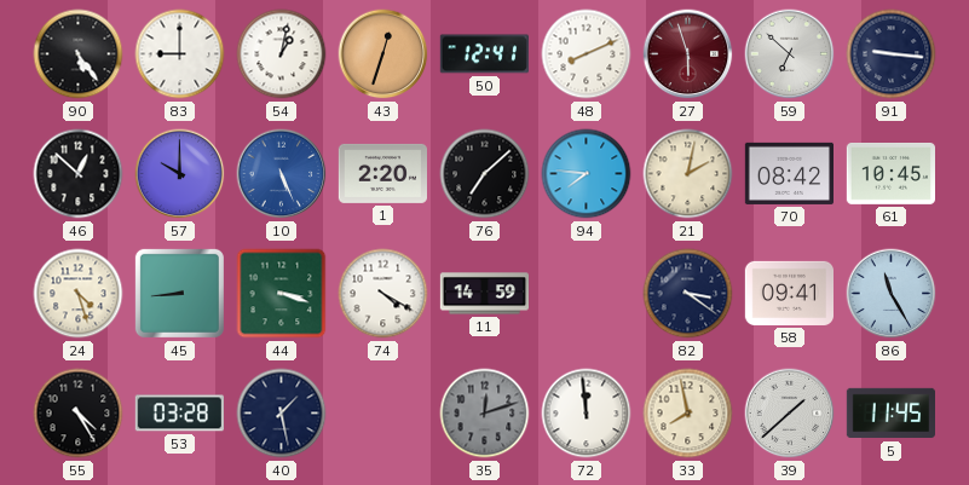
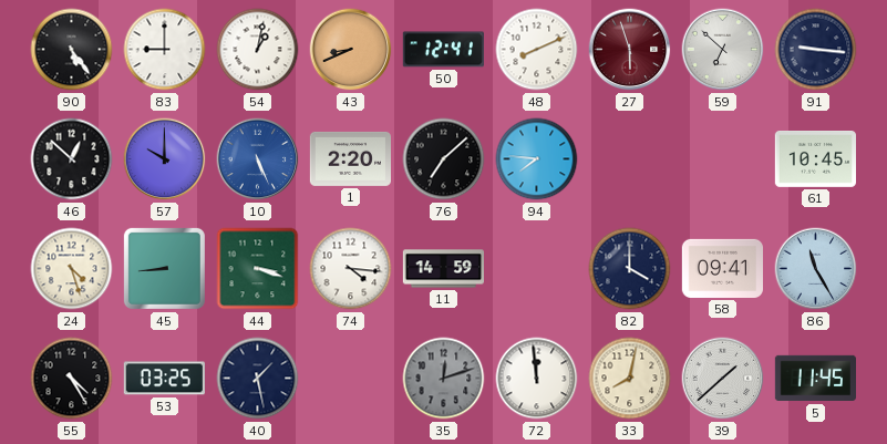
43: 12:33 -> 8:41
21: 2:02 -> none
70: 08:42 -> none
74: 4:20 -> 4:16
82: 3:21 -> 4:00
53: 03:28 -> 03:25
33: 7:58 -> 8:02
